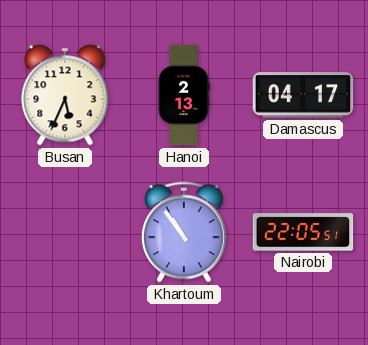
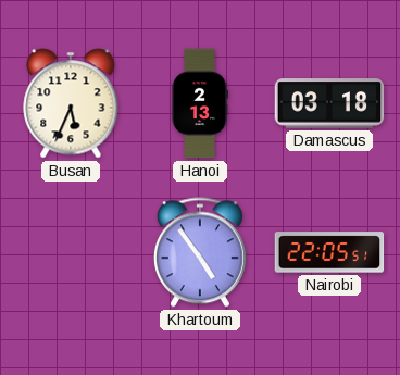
Damascus: 04:17 -> 03:18
Khartoum: 10:54 -> 4:54
